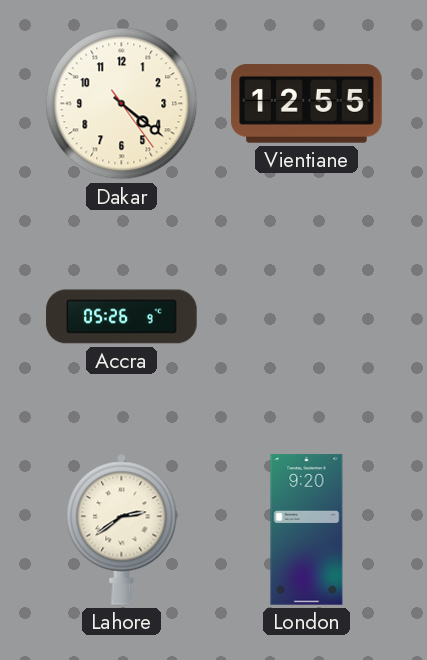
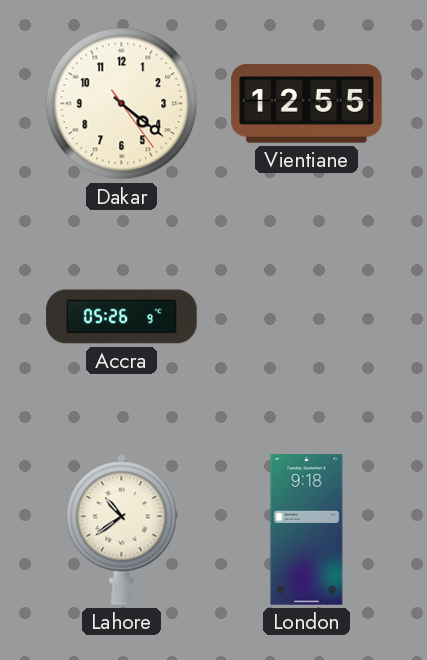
Lahore: 2:39 -> 10:39
London: 9:20 -> 9:18
